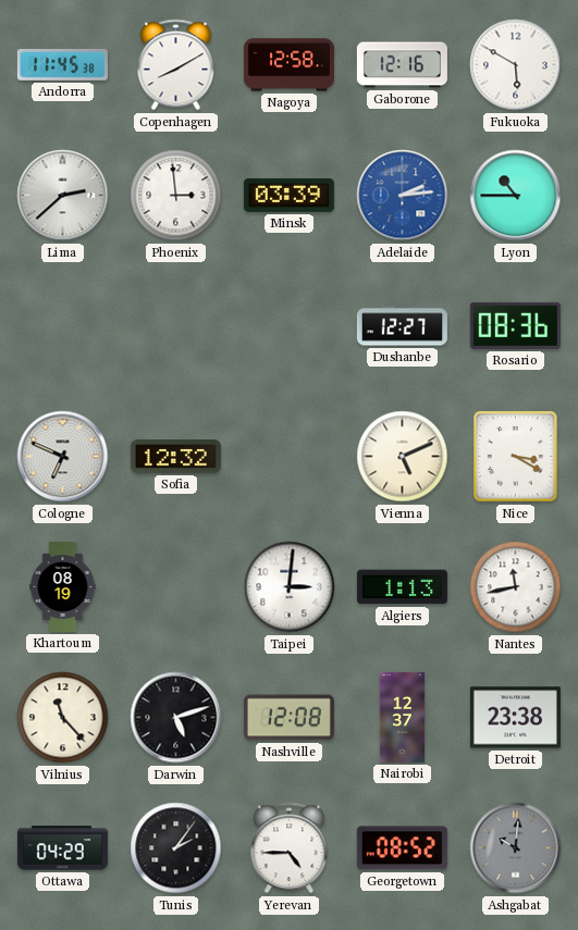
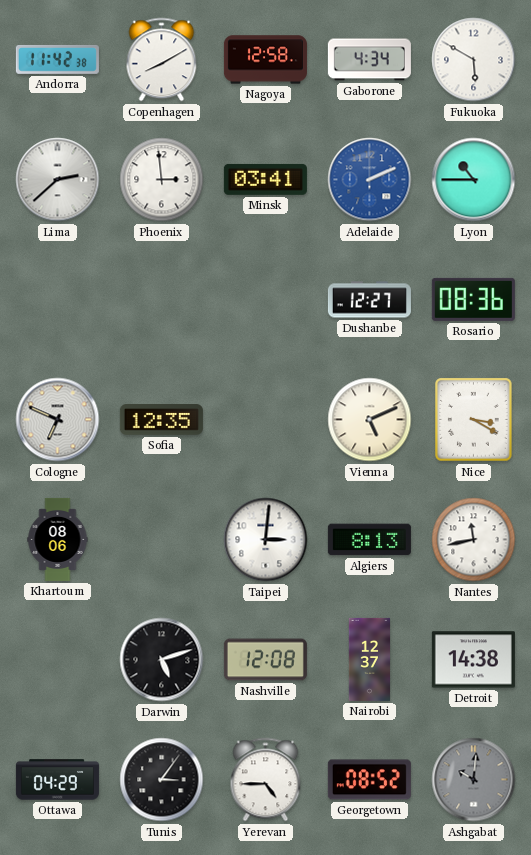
Andorra: 11:45 -> 11:42
Gaborone: 12:16 -> 4:34
Minsk: 03:39 -> 03:41
Adelaide: 2:14 -> 2:11
Sofia: 12:32 -> 12:35
Khartoum: 08:19 -> 08:06
Algiers: 1:13 -> 8:13
Vilnius: 11:23 -> none
Detroit: 23:38 -> 14:38
Tunis: 2:06 -> 3:06
